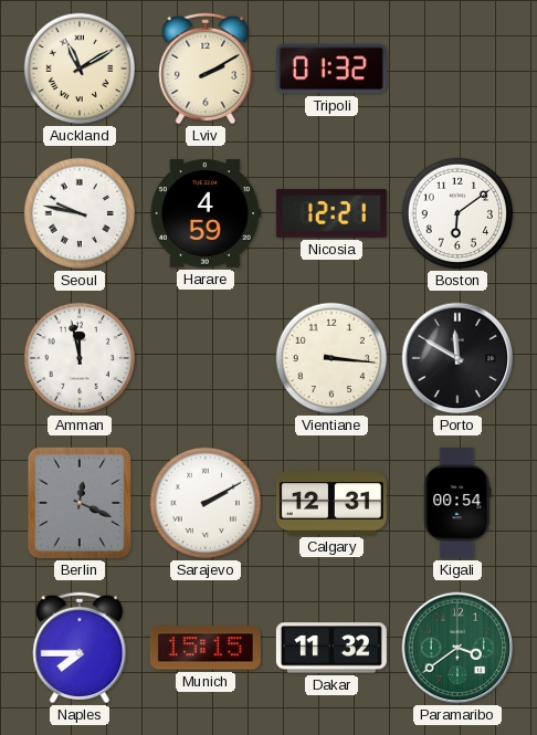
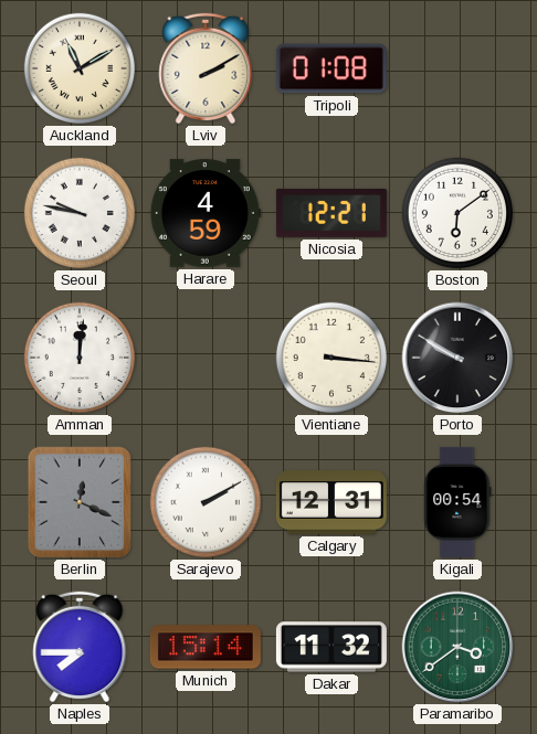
Tripoli: 01:32 -> 01:08
Amman: 11:58 -> 12:01
Porto: 11:50 -> 9:50
Munich: 15:15 -> 15:14
